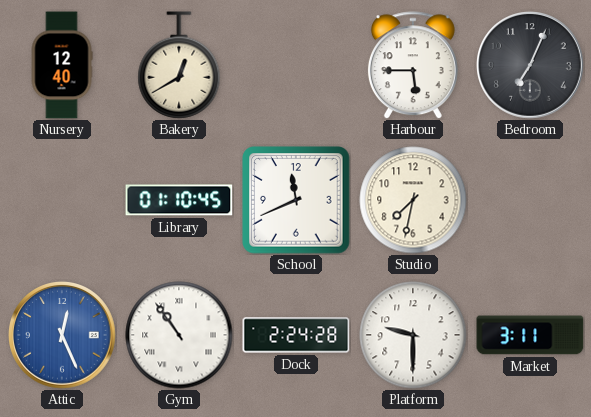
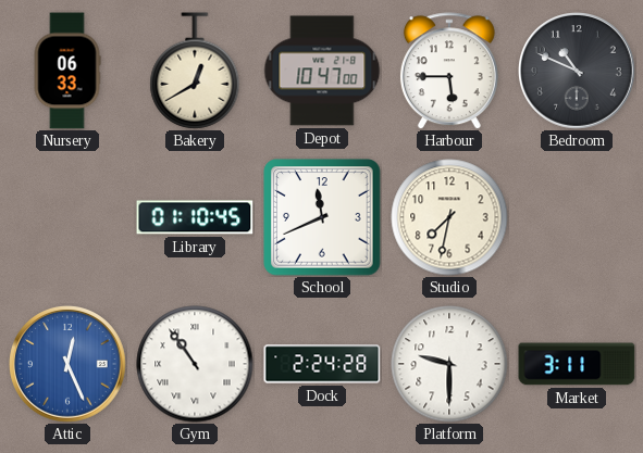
Nursery: 12:40 -> 06:33
Depot: none -> 10:47
Bedroom: 7:04 -> 10:49
